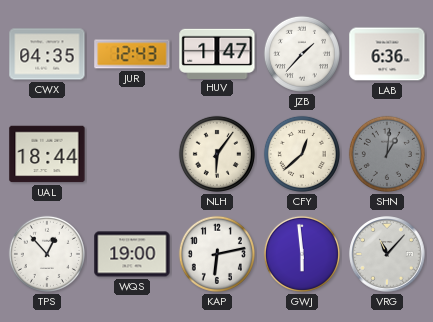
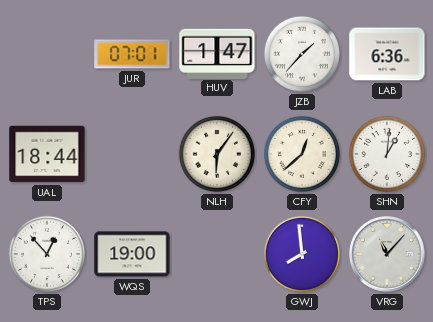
CWX: 04:35 -> none
JUR: 12:43 -> 07:01
SHN dial: grey -> white
KAP: 6:13 -> none
GWJ: 5:59 -> 7:59
